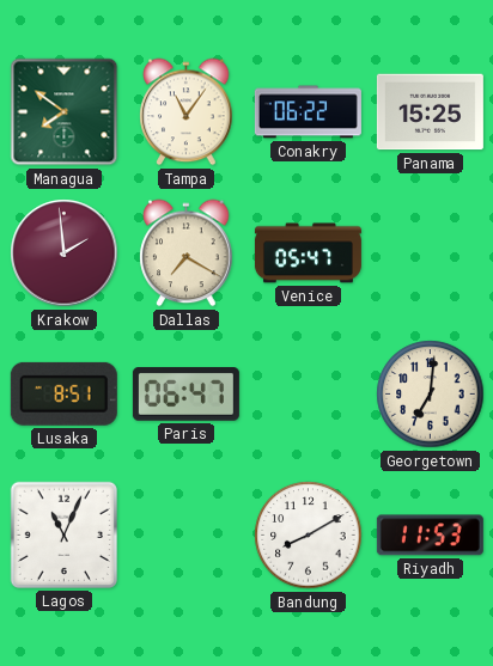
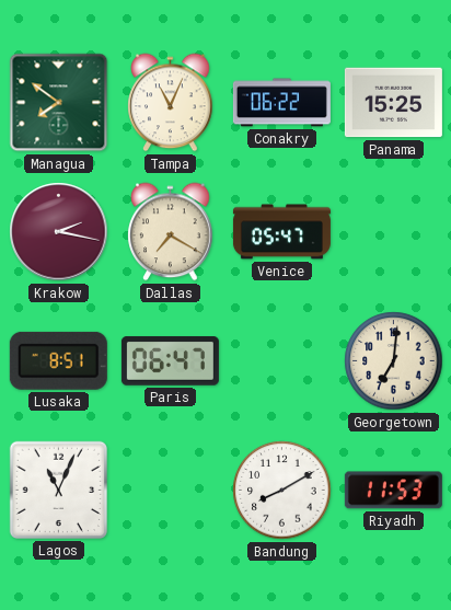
Tampa: 11:06 -> 11:04
Krakow: 1:59 -> 2:17
